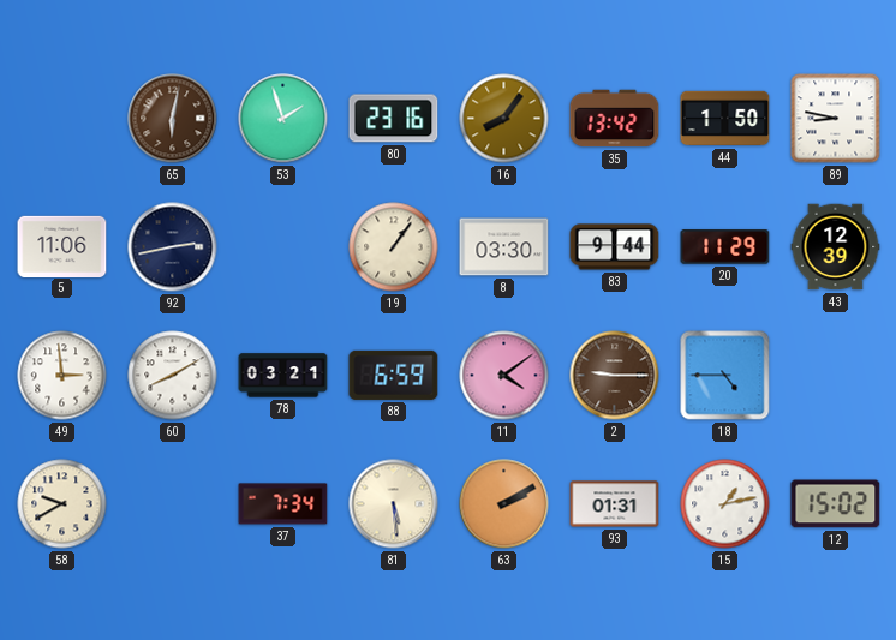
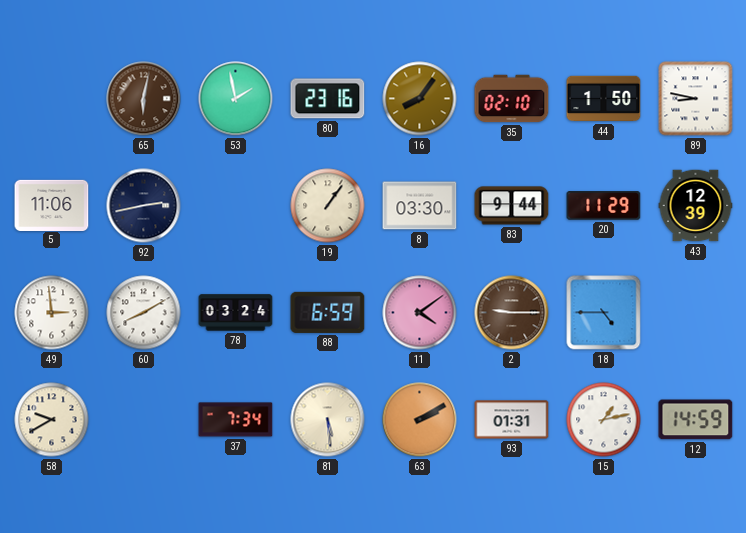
53: 1:57 -> 1:58
35: 13:42 -> 02:10
78: 03:21 -> 03:24
12: 15:02 -> 14:59
